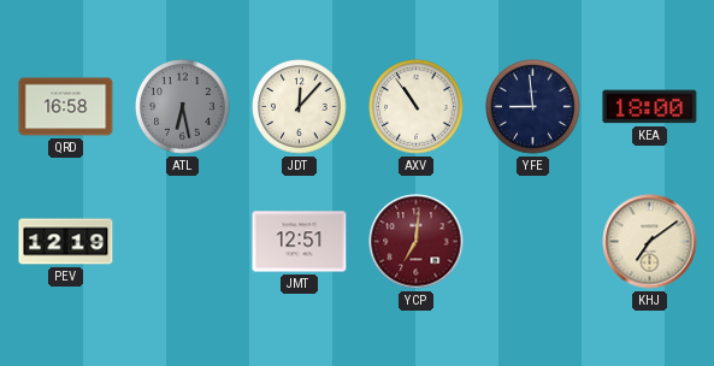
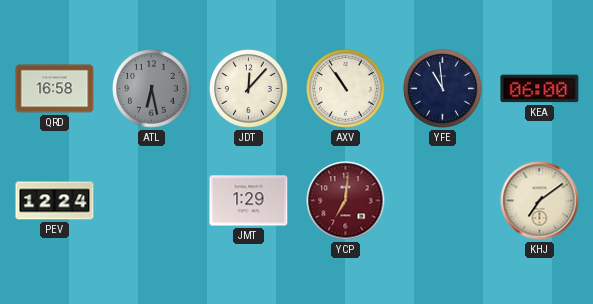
YFE: 8:59 -> 10:59
KEA: 18:00 -> 06:00
PEV: 12:19 -> 12:24
JMT: 12:51 -> 1:29
